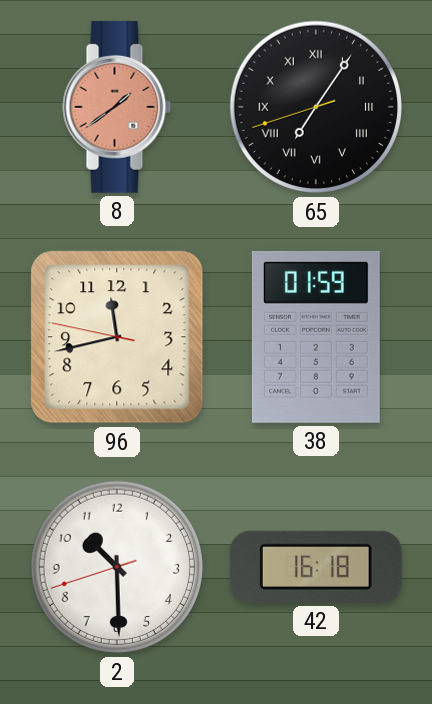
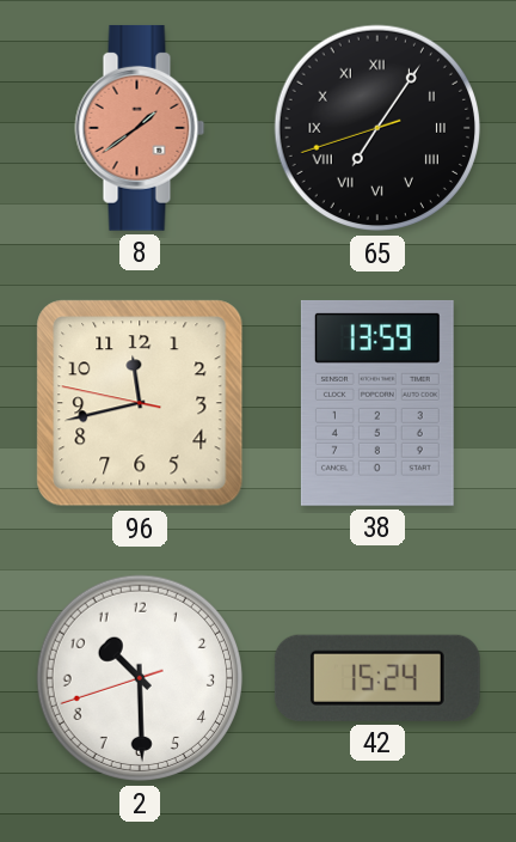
38: 01:59 -> 13:59
42: 16:18 -> 15:24
